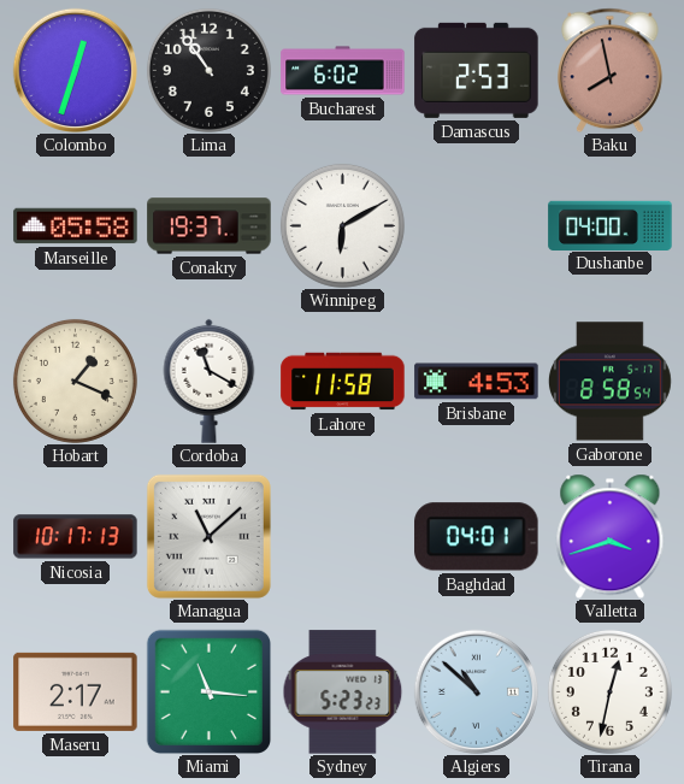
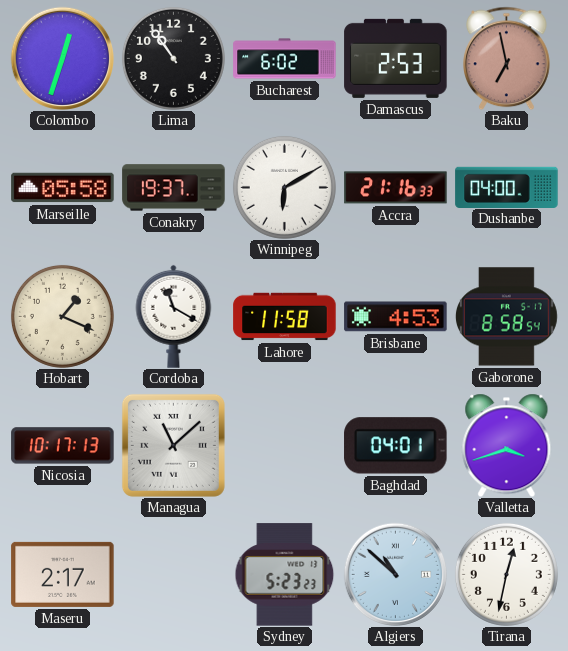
Baku: 7:58 -> 6:58
Accra: none -> 21:16
Miami: 11:16 -> none
